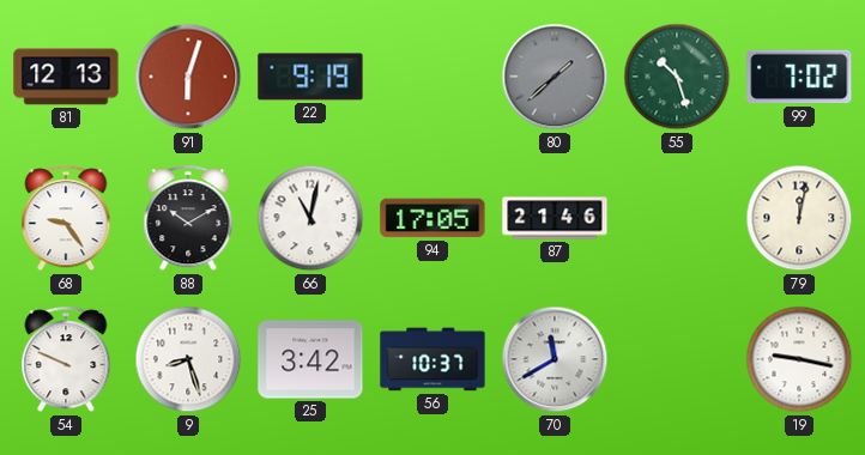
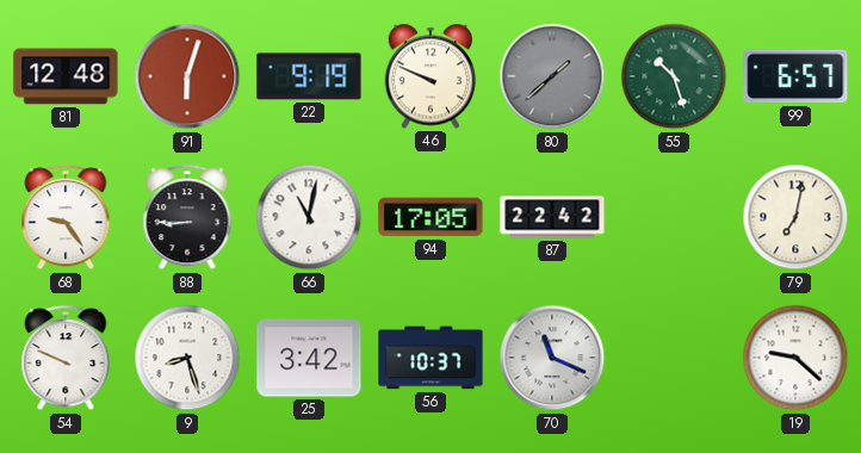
81: 12:13 -> 12:48
46: none -> 9:49
99: 7:02 -> 6:57
88: 10:10 -> 8:45
87: 21:46 -> 22:42
79: 12:02 -> 7:02
70: 11:40 -> 11:19
19: 9:17 -> 9:22
